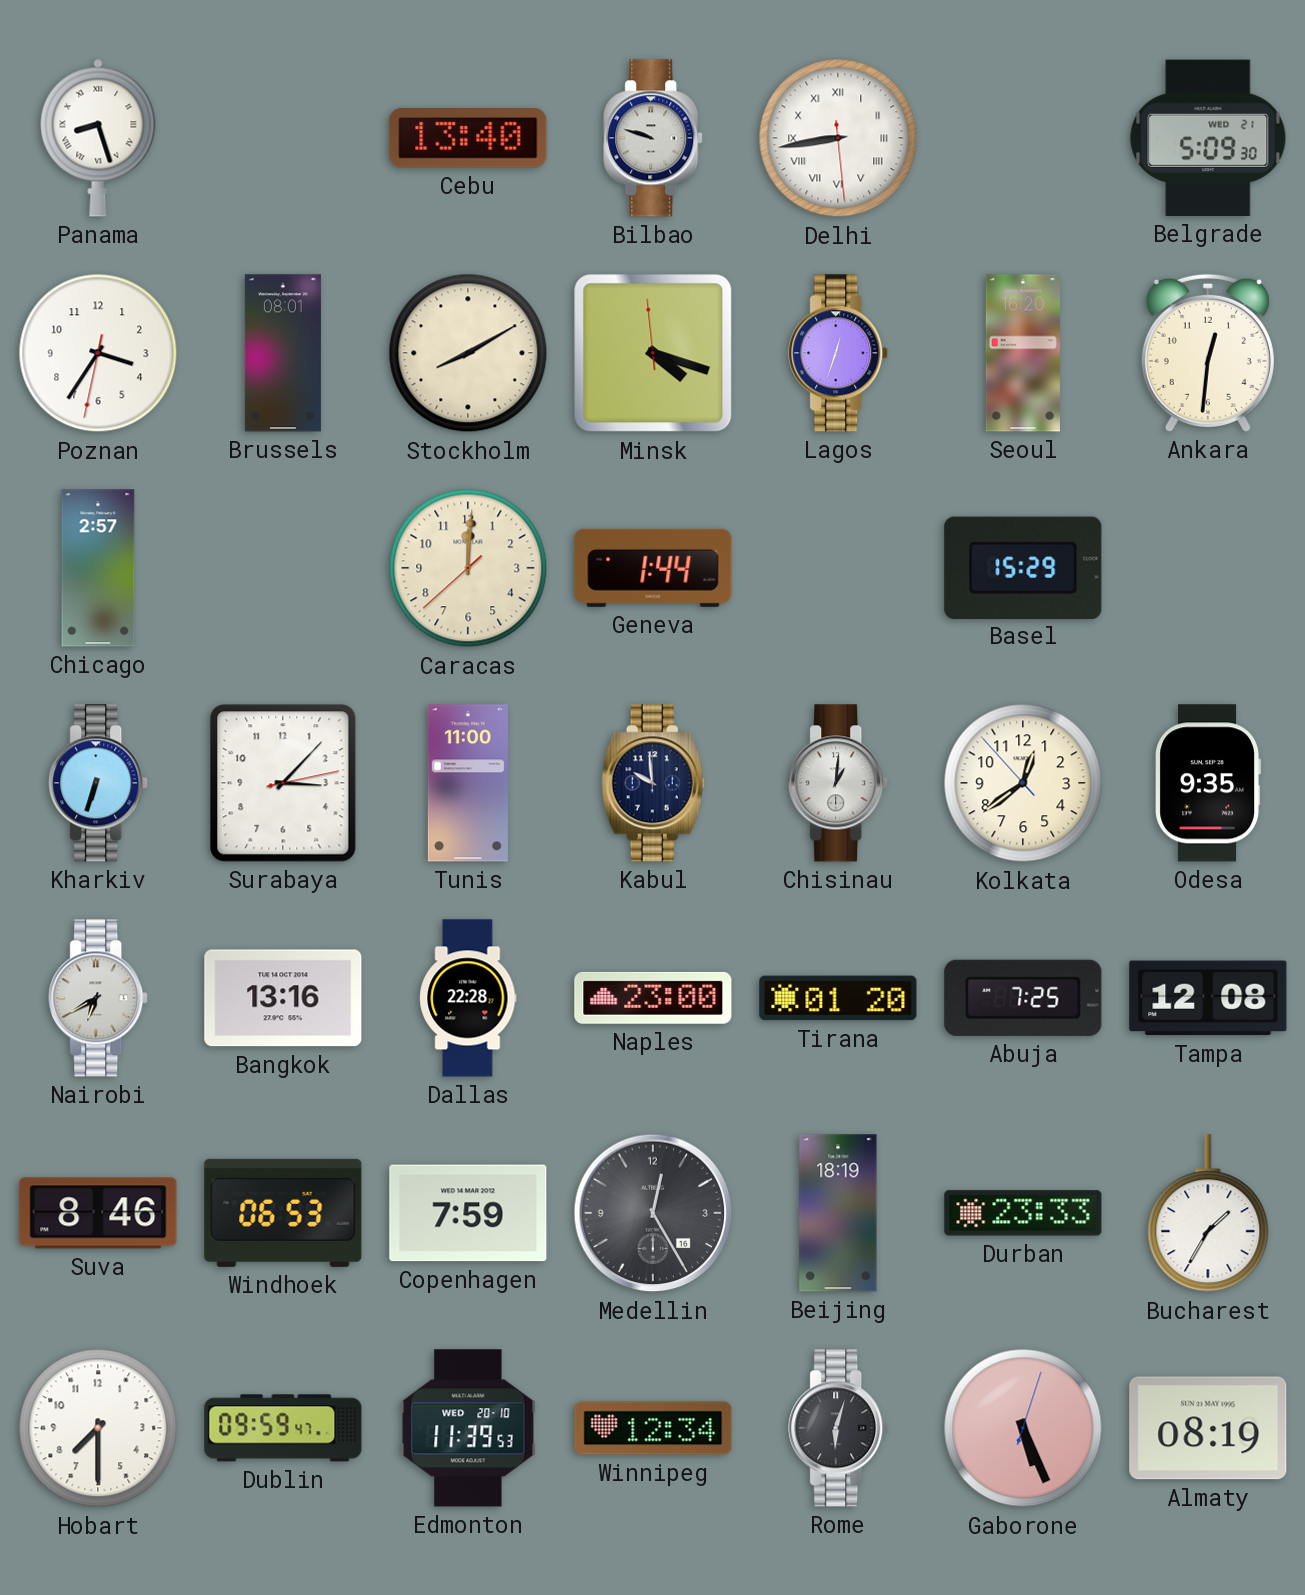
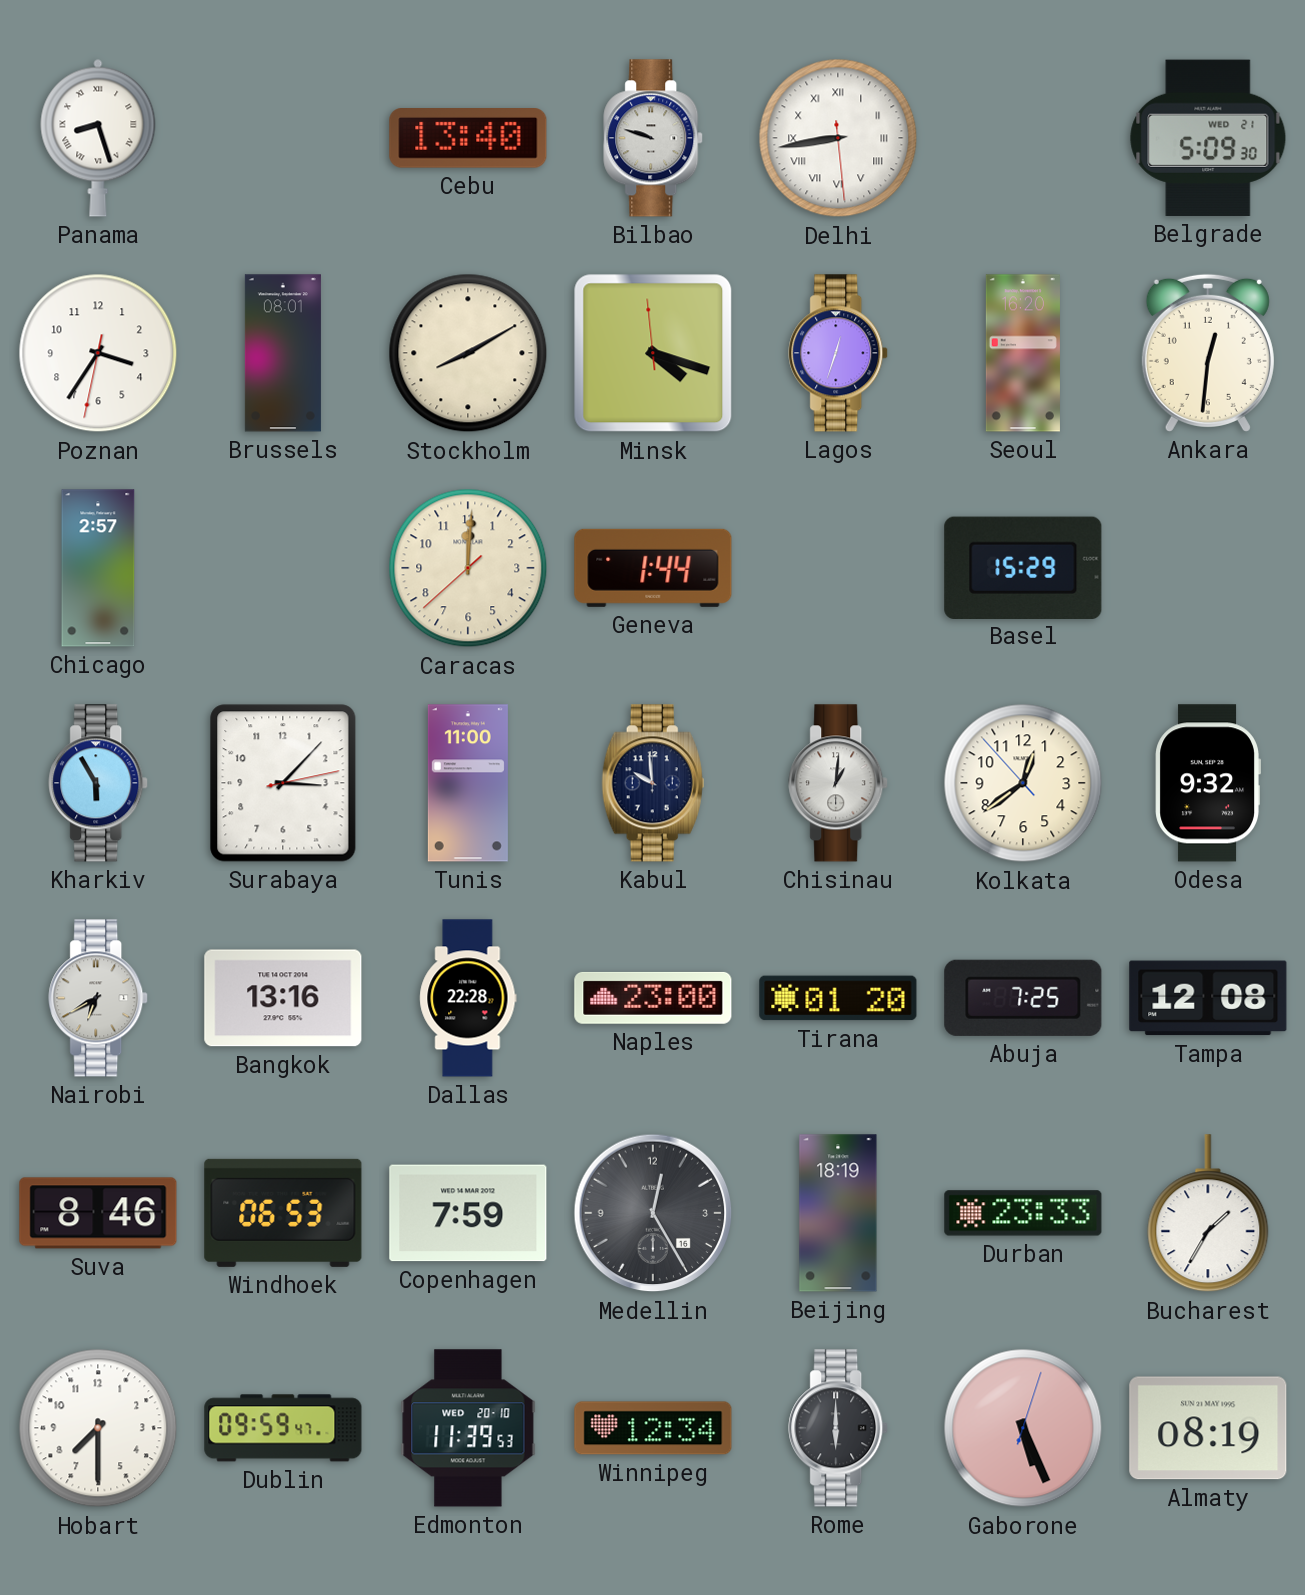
Kharkiv: 6:33 -> 5:55
Odesa: 9:35 -> 9:32
Rome: 6:03 -> 6:00
